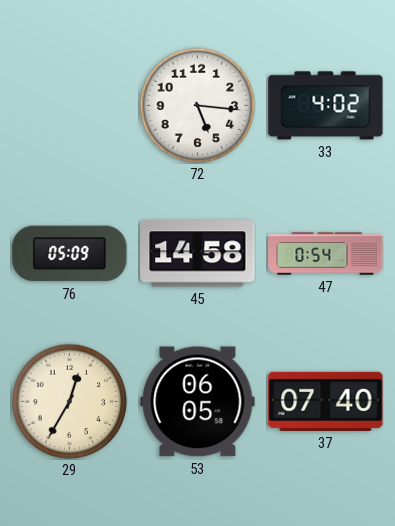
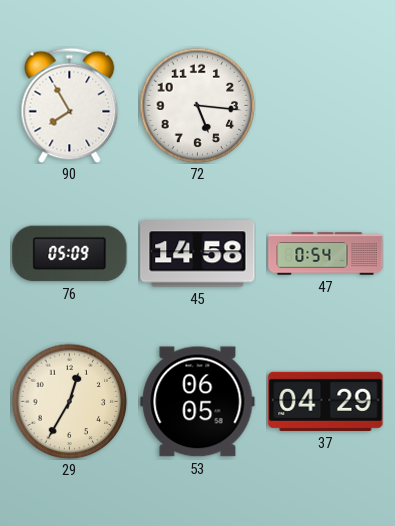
90: none -> 7:55
33: 4:02 -> none
37: 07:40 -> 04:29
